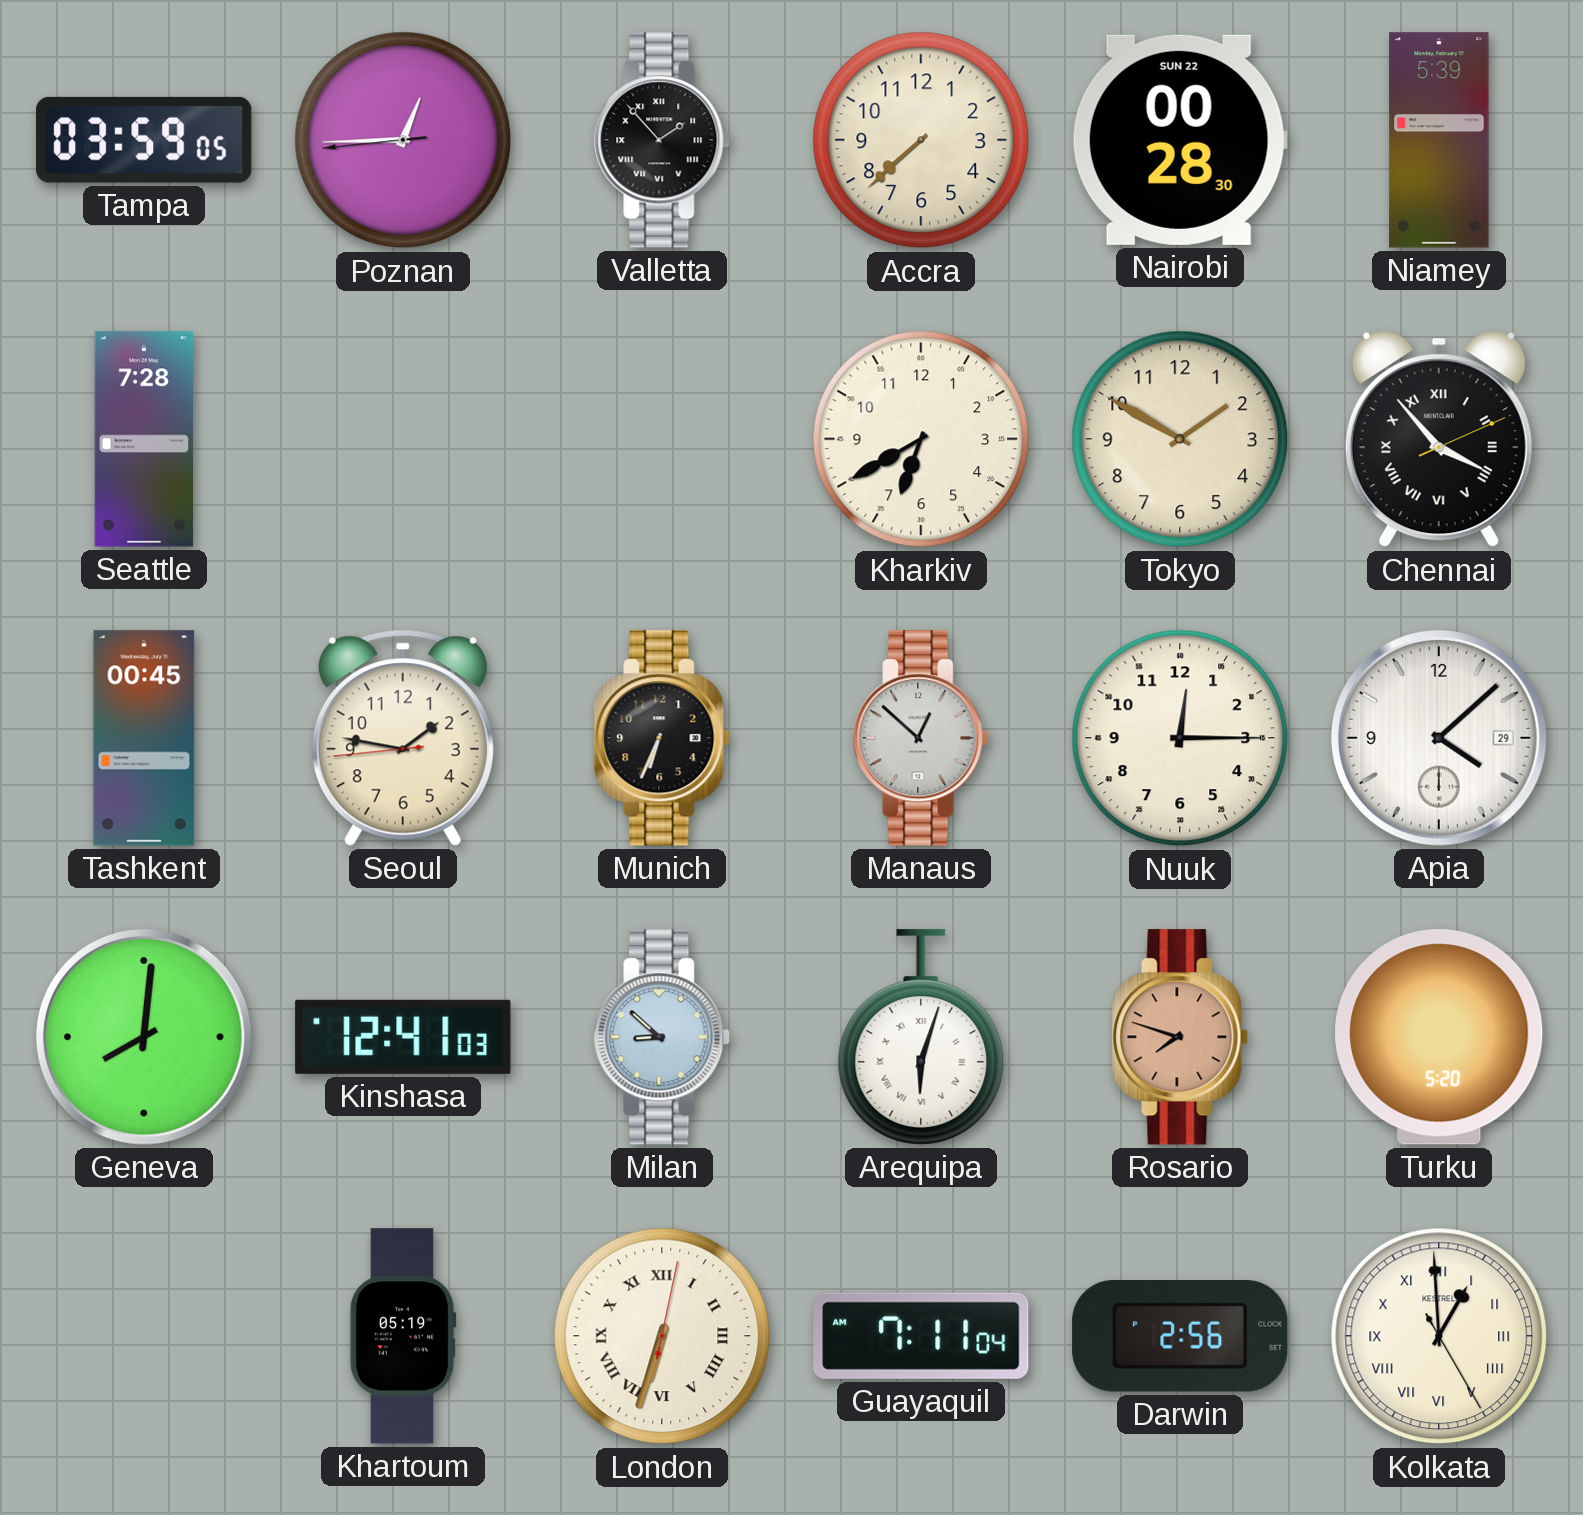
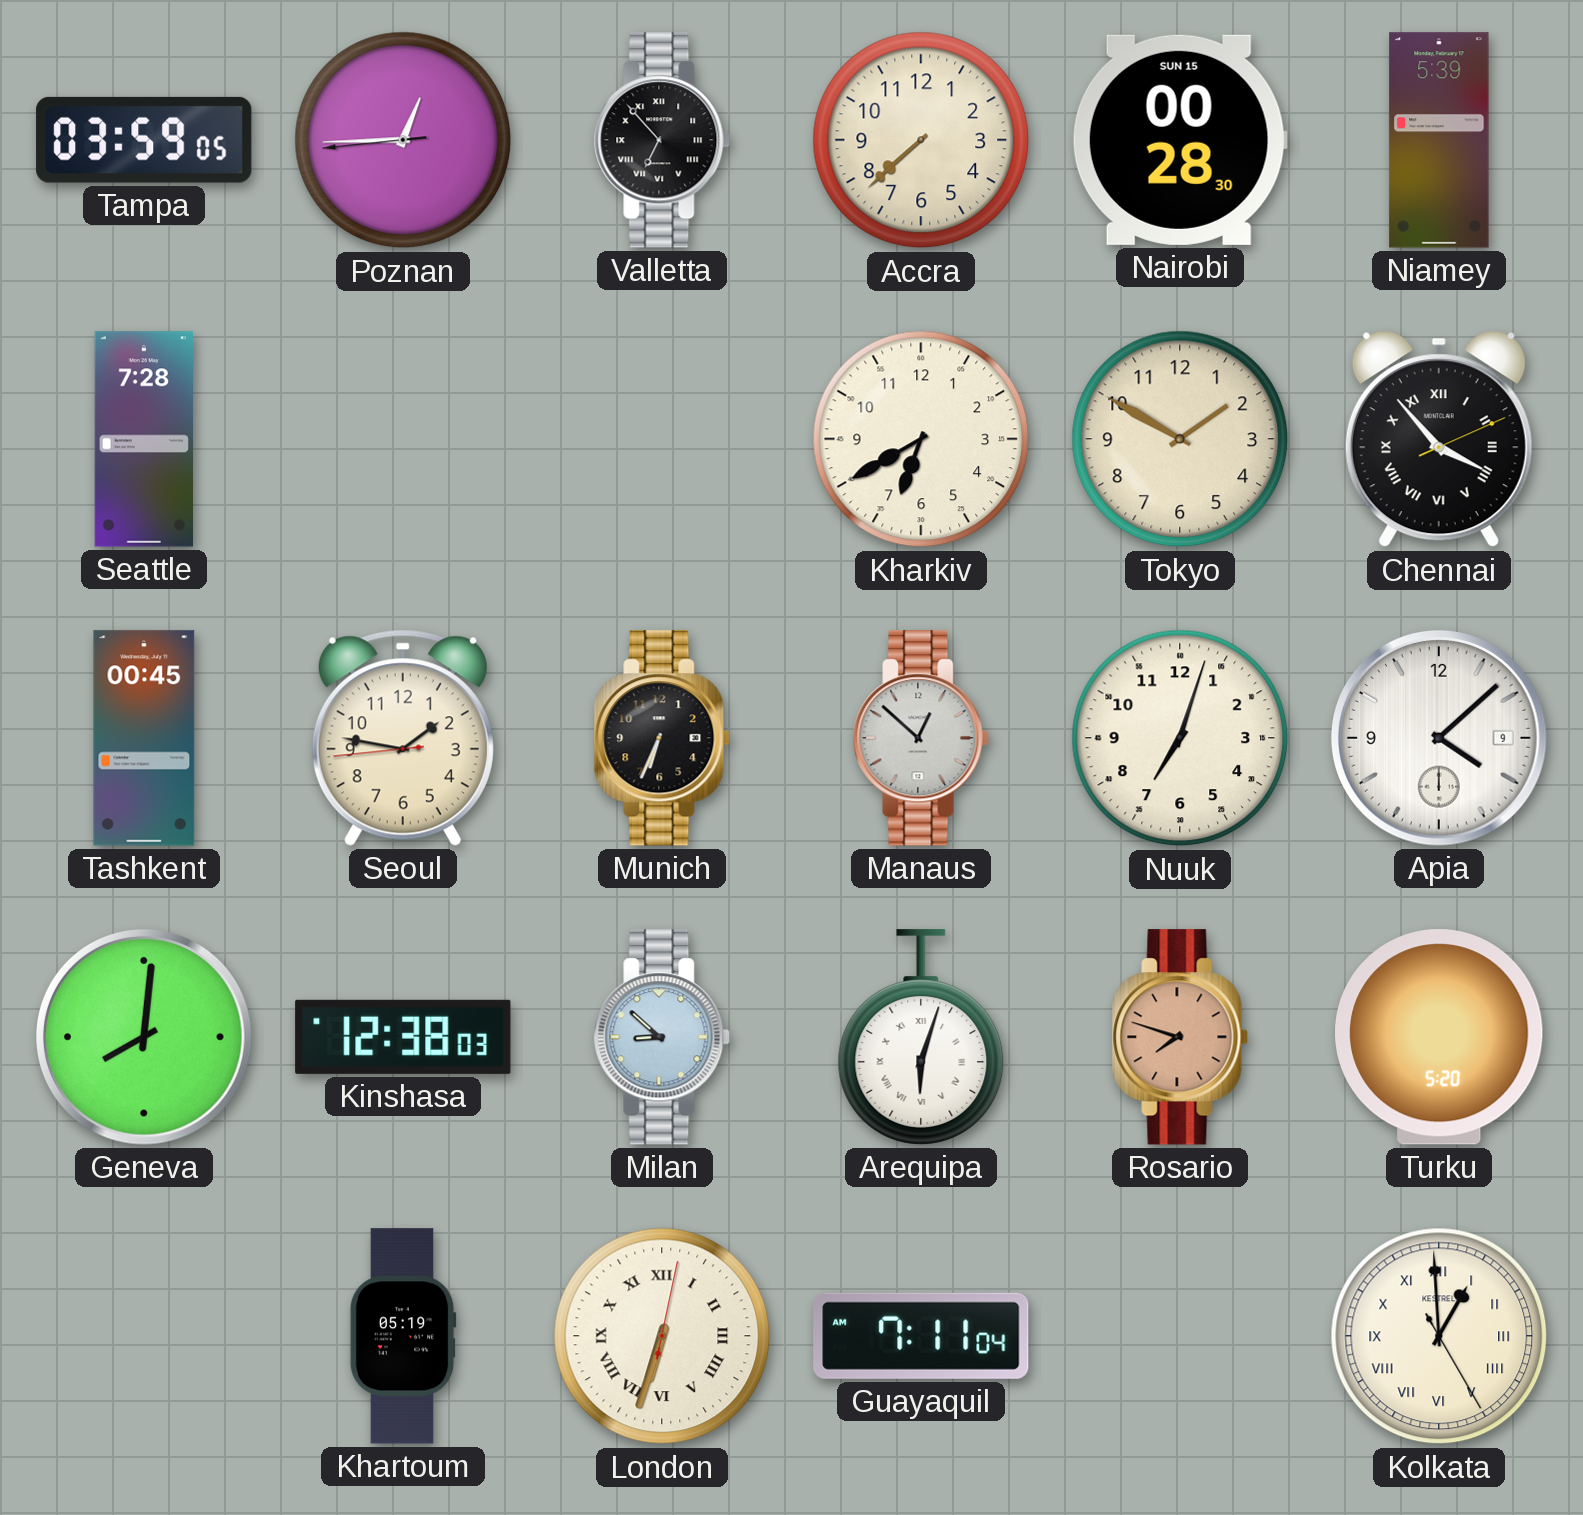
Valletta: 1:53 -> 6:53
Nairobi date: SUN 22 -> SUN 15
Nuuk: 12:15 -> 7:03
Apia date: 29 -> 9
Kinshasa: 12:41 -> 12:38
Darwin: 2:56 -> none
